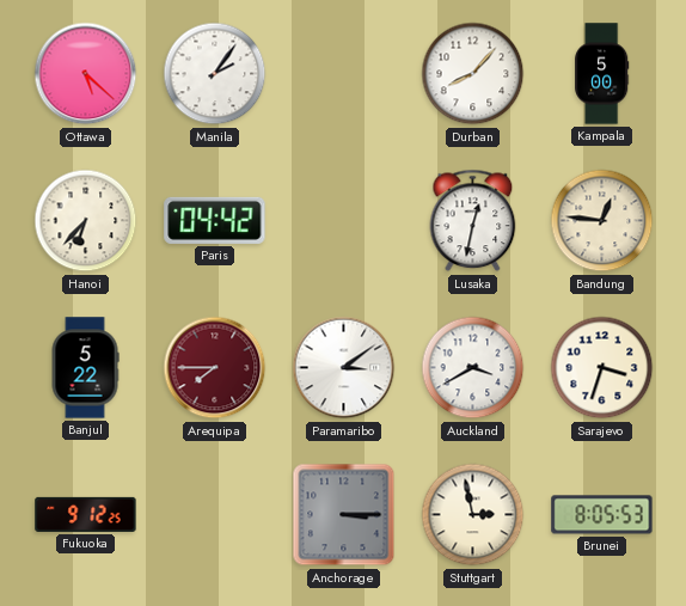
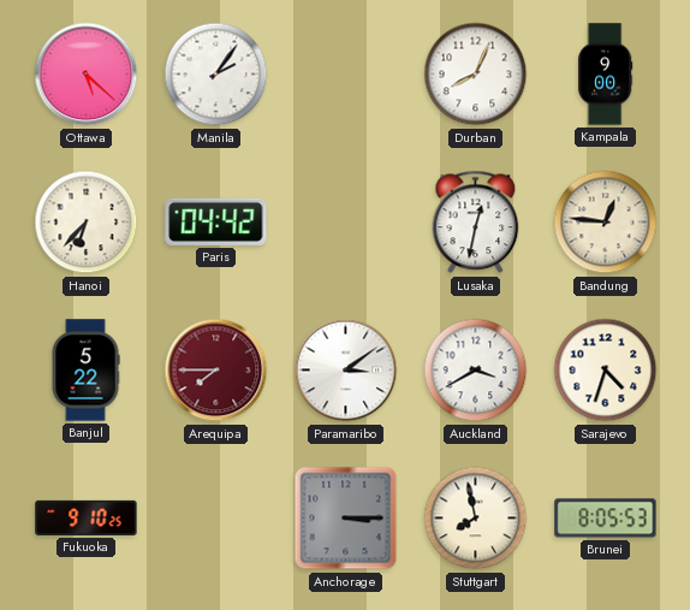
Durban: 8:07 -> 8:04
Kampala: 5:00 -> 9:00
Sarajevo: 3:33 -> 4:33
Fukuoka: 9:12 -> 9:10
Stuttgart: 2:58 -> 7:58
